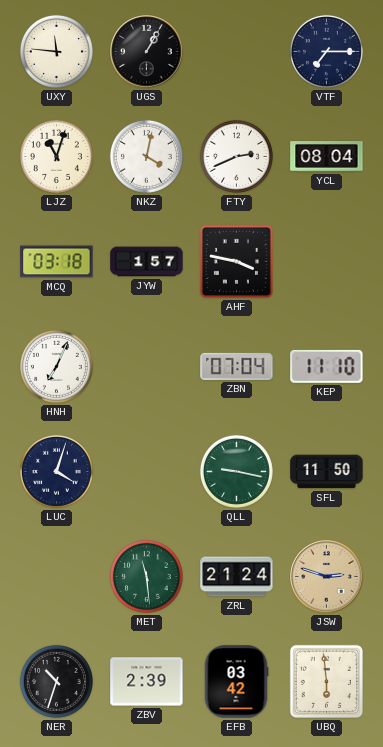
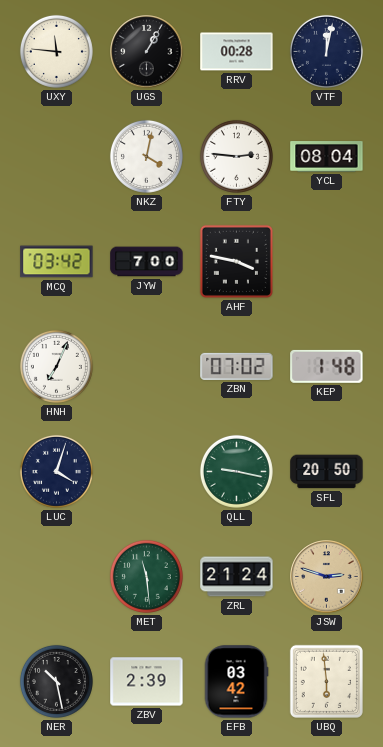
RRV: none -> 00:28
VTF: 7:15 -> 12:02
LJZ: 11:03 -> none
FTY: 2:41 -> 2:46
MCQ: 03:18 -> 03:42
JYW: 1:57 -> 7:00
ZBN: 07:04 -> 07:02
KEP: 11:10 -> 1:48
SFL: 11:50 -> 20:50
NER: 10:33 -> 10:28
